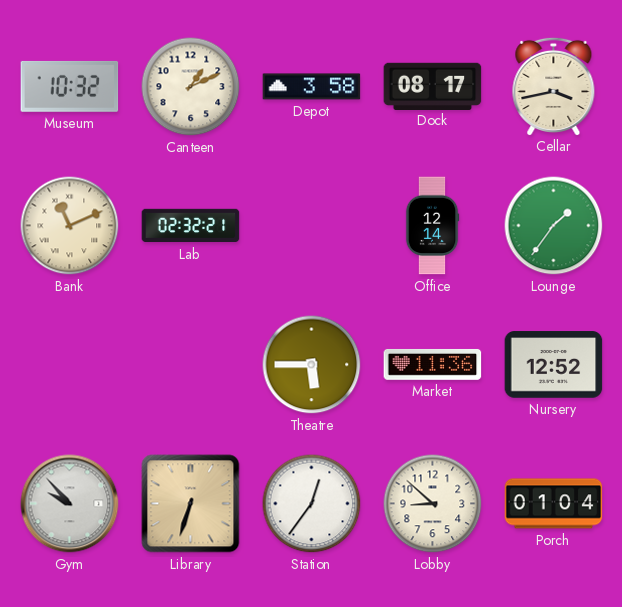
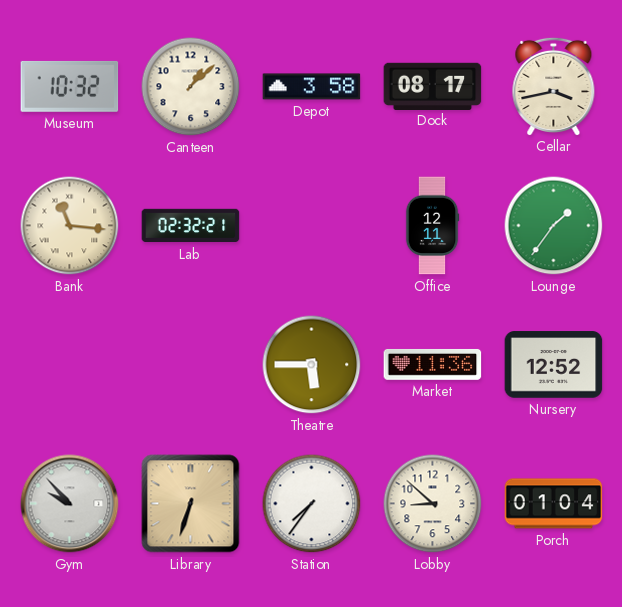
Canteen: 1:11 -> 1:08
Bank: 11:11 -> 11:16
Office: 12:14 -> 12:11
Station: 12:36 -> 7:36
